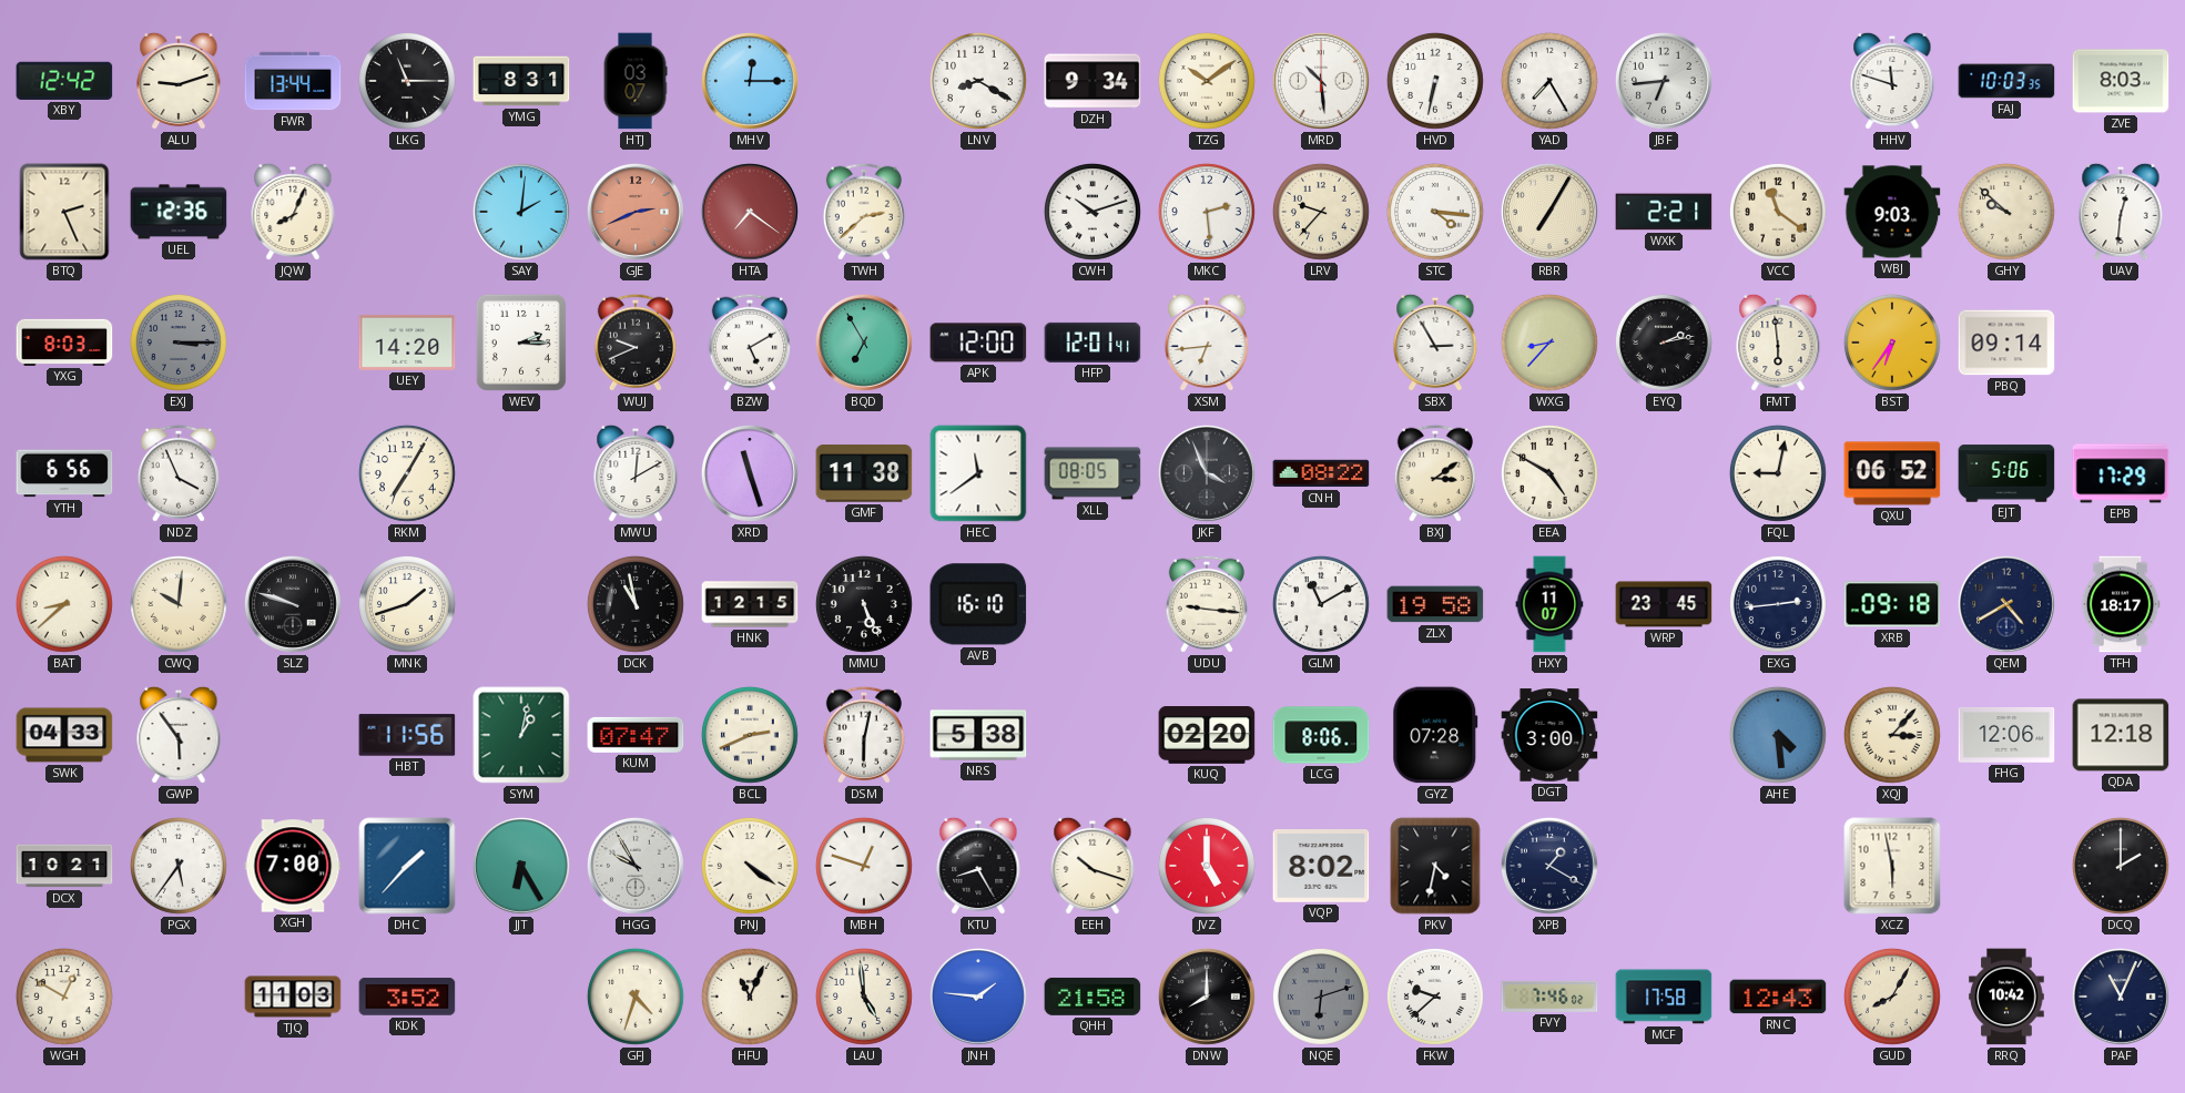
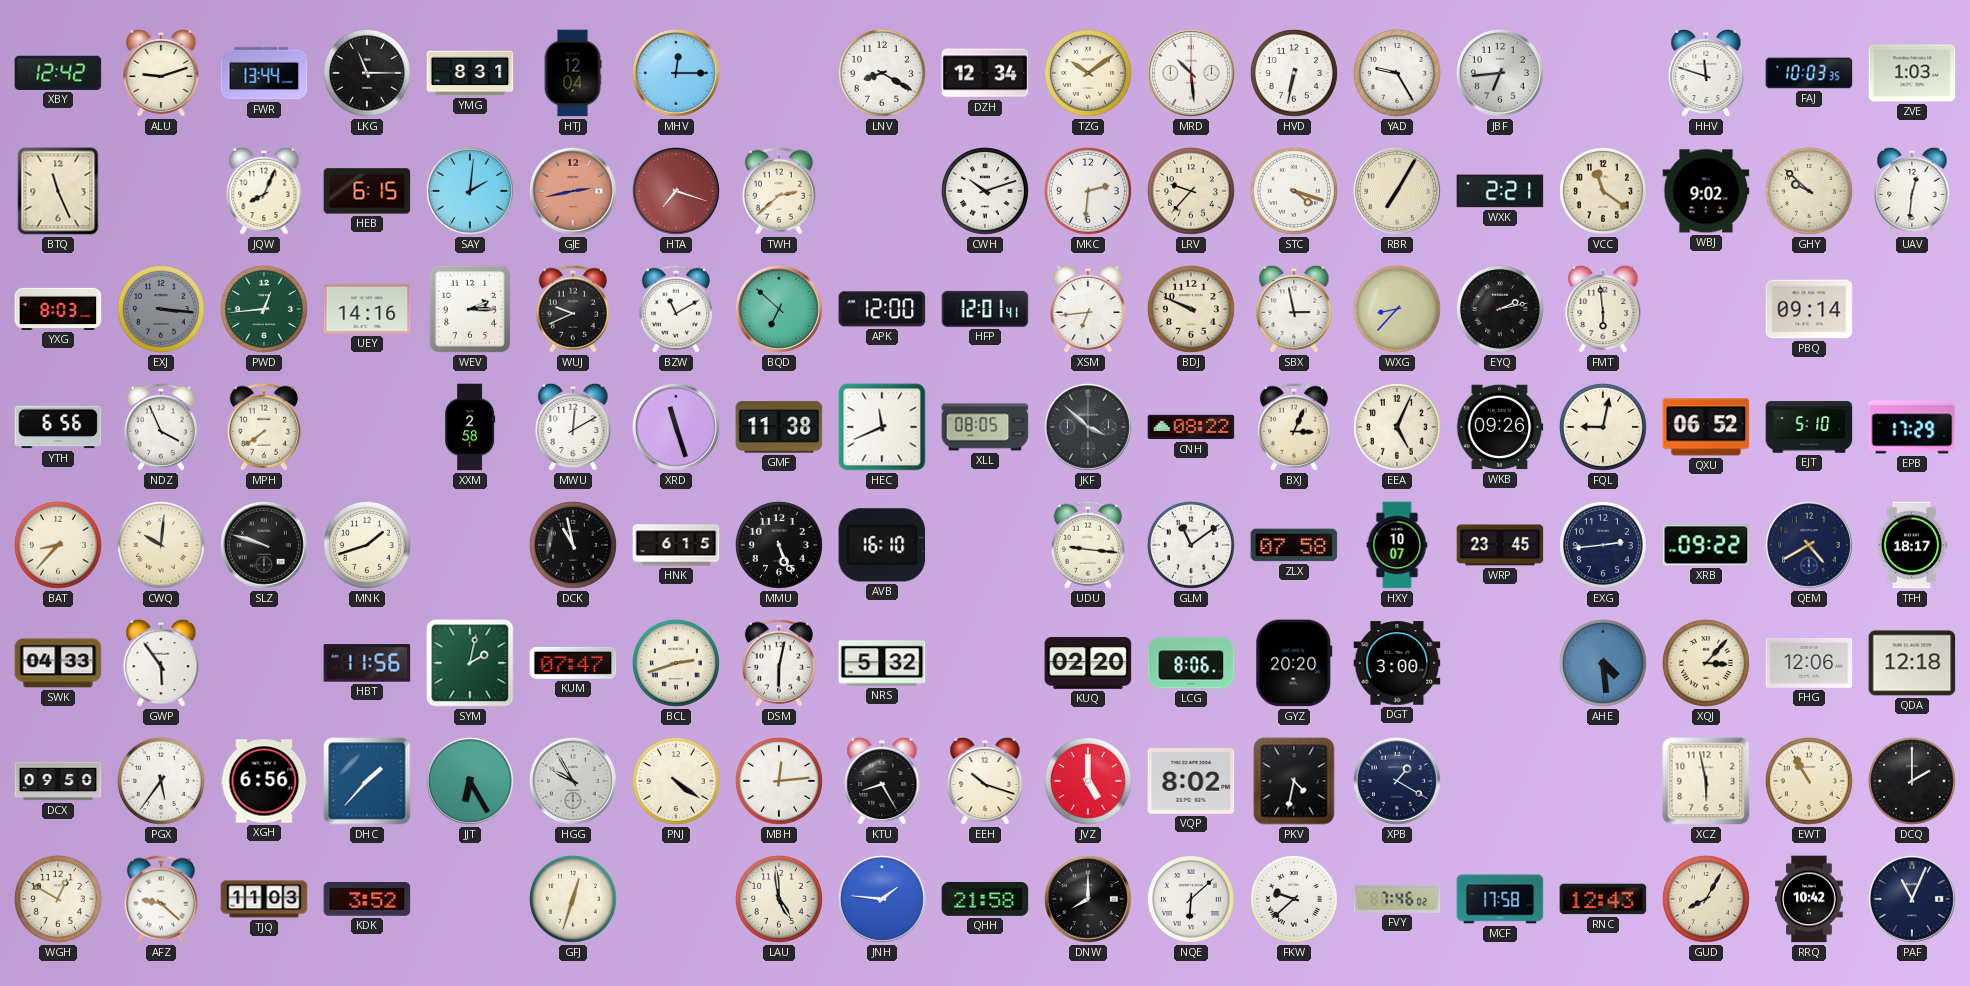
HTJ: 03:07 -> 12:04
DZH: 9:34 -> 12:34
YAD: 7:25 -> 9:25
ZVE: 8:03 -> 1:03
BTQ: 2:26 -> 11:26
UEL: 12:36 -> none
HEB: none -> 6:15
GJE: 2:41 -> 2:43
HTA: 7:21 -> 7:18
MKC: 2:29 -> 2:31
STC: 4:16 -> 4:18
WBJ: 9:03 -> 9:02
EXJ: 3:15 -> 3:16
PWD: none -> 12:44
UEY: 14:20 -> 14:16
BZW: 5:10 -> 11:10
BQD: 6:55 -> 6:52
BDJ: none -> 9:49
SBX: 2:55 -> 2:58
BST: 6:36 -> none
MPH: none -> 7:39
RKM: 7:05 -> none
XXM: none -> 2:58
HEC: 11:39 -> 11:41
JKF: 3:56 -> 3:52
BXJ: 3:09 -> 3:04
EEA: 4:50 -> 5:04
WKB: none -> 09:26
EJT: 5:06 -> 5:10
BAT: 8:38 -> 8:37
HNK: 12:15 -> 6:15
GLM: 11:10 -> 11:09
ZLX: 19:58 -> 07:58
HXY: 11:07 -> 10:07
XRB: 09:18 -> 09:22
SYM: 1:02 -> 2:02
BCL: 2:41 -> 2:42
NRS: 5:38 -> 5:32
GYZ: 07:28 -> 20:20
DCX: 10:21 -> 09:50
XGH: 7:00 -> 6:56
MBH: 12:48 -> 12:14
EWT: none -> 10:55
AFZ: none -> 9:22
GFJ: 4:33 -> 12:33
HFU: 11:04 -> none
NQE: 6:12 -> 6:08
NQE dial: grey -> white
